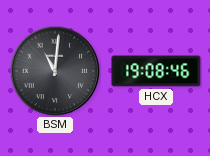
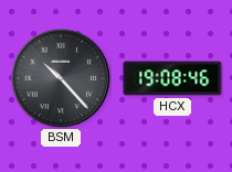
BSM: 11:01 -> 10:23
